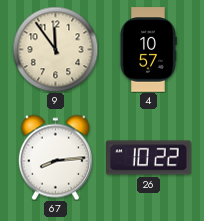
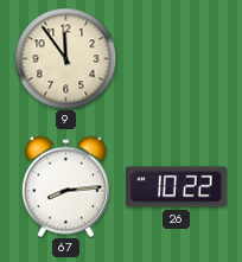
4: 10:57 -> none
